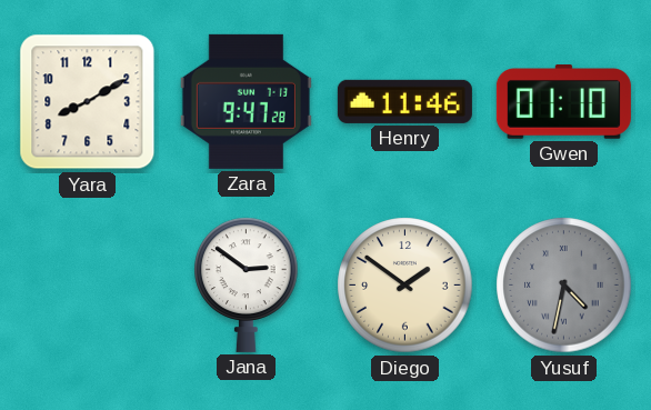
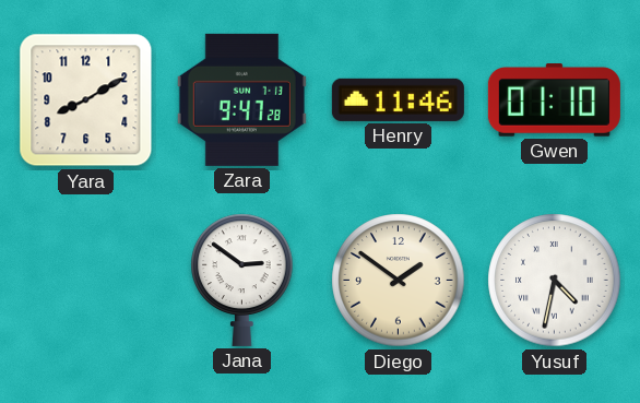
Yusuf dial: grey -> white
